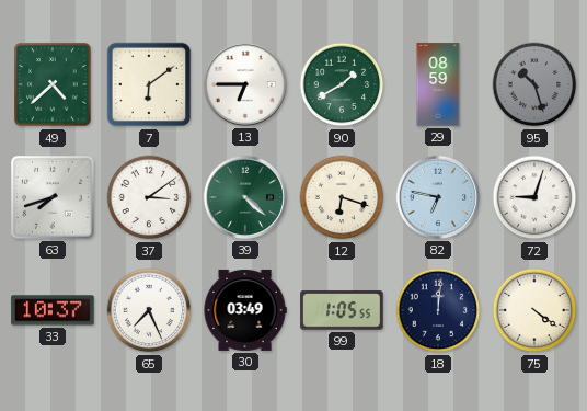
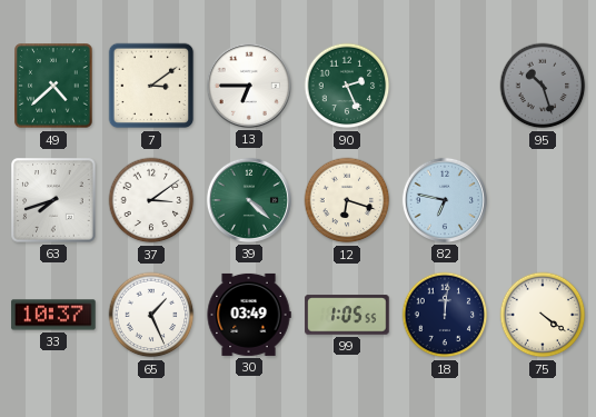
7: 6:09 -> 3:09
90: 1:40 -> 2:26
29: 08:59 -> none
72: 9:03 -> none
65: 7:26 -> 1:26
